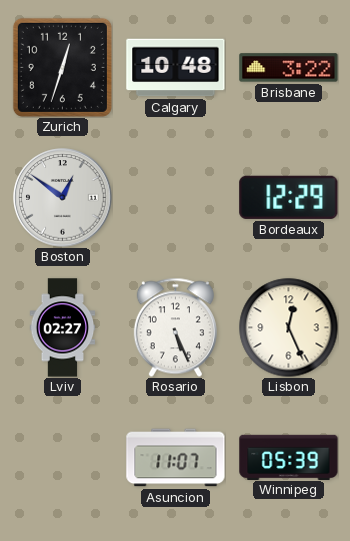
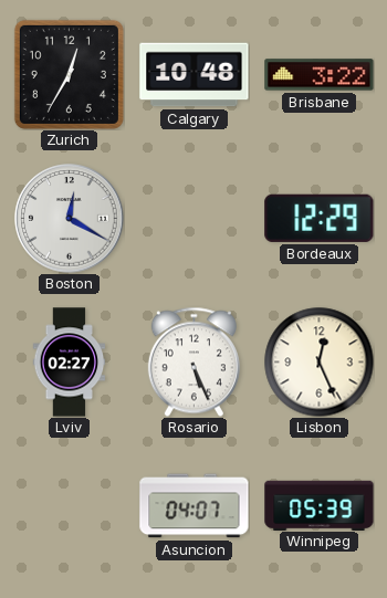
Zurich: 12:33 -> 12:35
Boston: 12:51 -> 12:20
Asuncion: 11:07 -> 04:07
